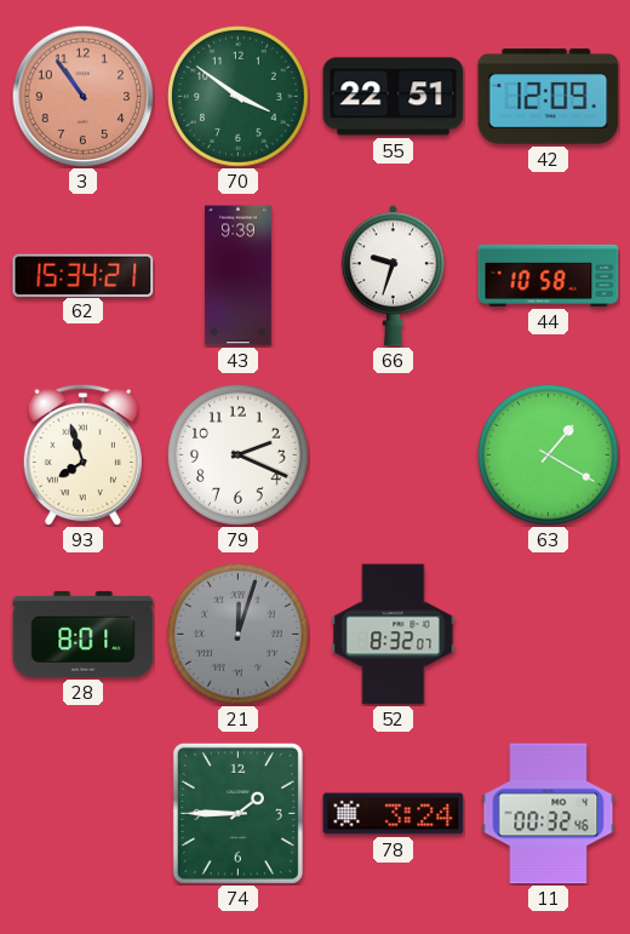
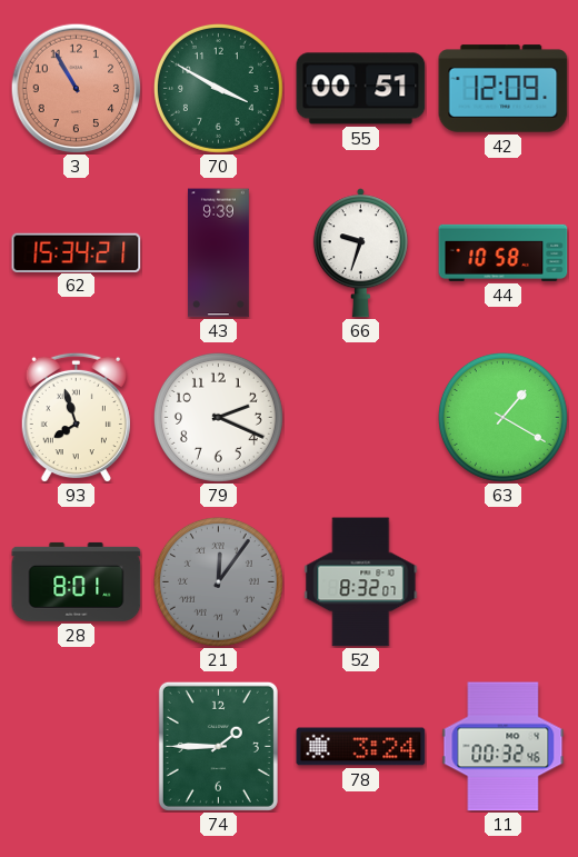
3: 10:54 -> 10:55
70: 3:51 -> 3:50
55: 22:51 -> 00:51
21: 12:03 -> 12:06
